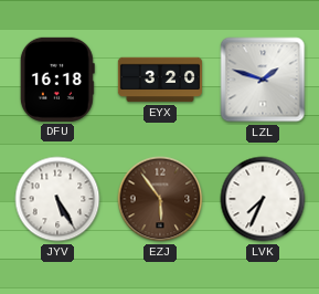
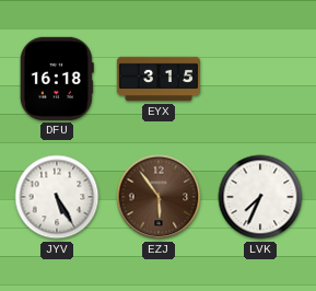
EYX: 3:20 -> 3:15
LZL: 1:48 -> none
